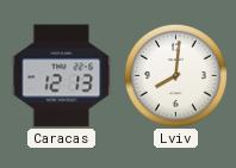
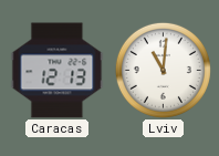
Lviv: 8:01 -> 11:01
